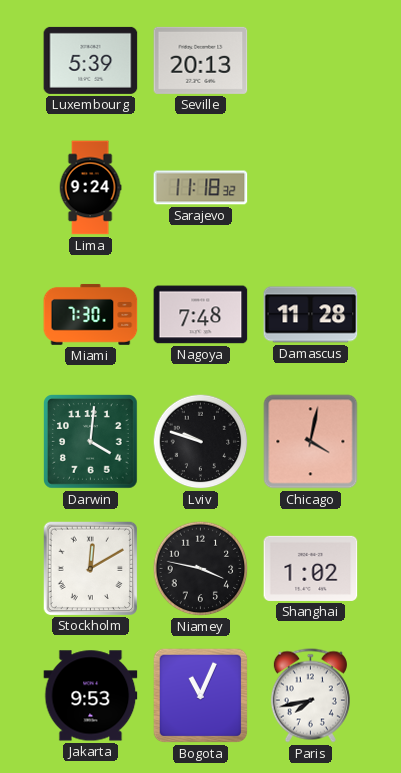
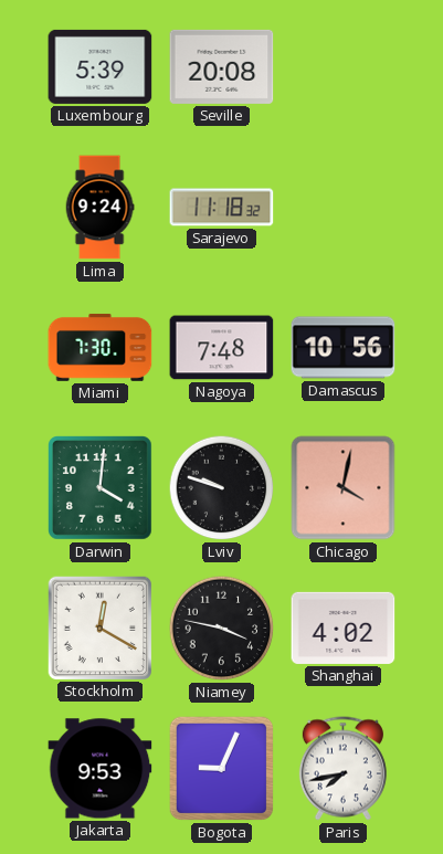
Seville: 20:13 -> 20:08
Damascus: 11:28 -> 10:56
Stockholm: 12:10 -> 12:20
Shanghai: 1:02 -> 4:02
Bogota: 11:04 -> 9:04
